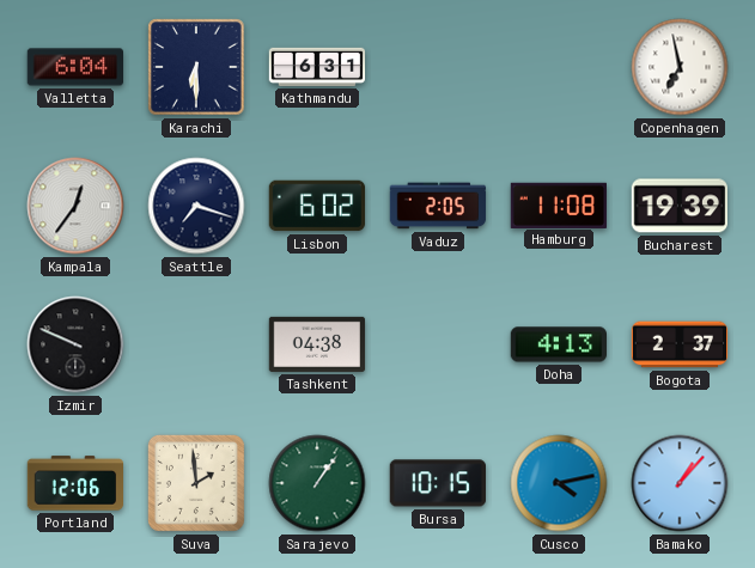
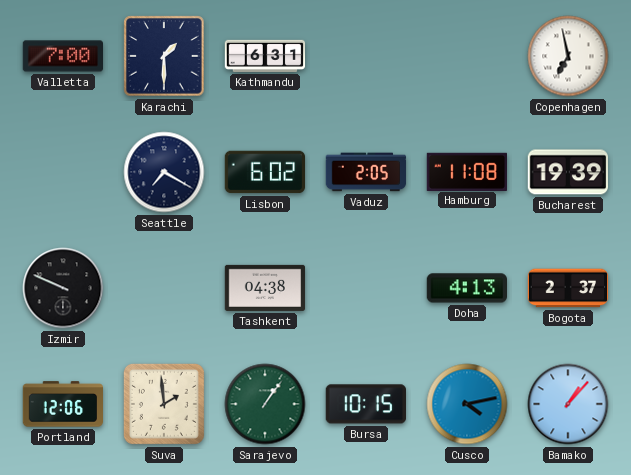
Valletta: 6:04 -> 7:00
Karachi: 6:30 -> 1:30
Kampala: 12:36 -> none
Seattle: 7:18 -> 7:20
